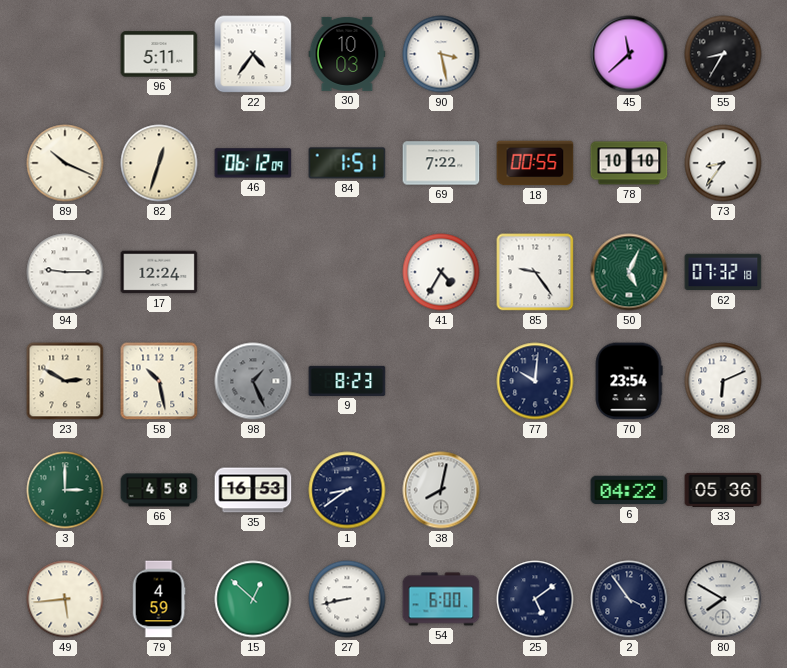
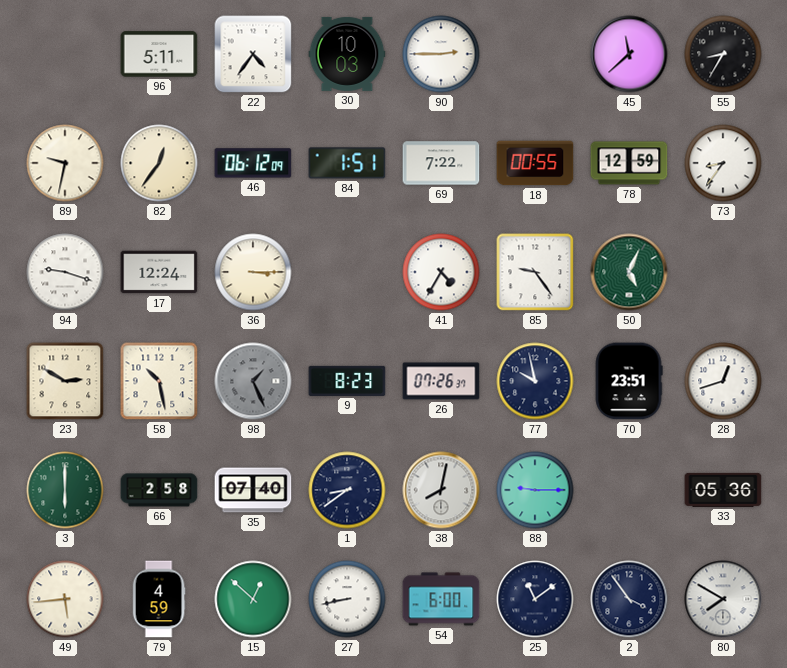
90: 3:28 -> 2:45
89: 10:19 -> 9:32
82: 12:33 -> 12:36
78: 10:10 -> 12:59
94: 9:15 -> 9:18
36: none -> 3:15
62: 07:32 -> none
26: none -> 07:26
77: 10:01 -> 9:58
70: 23:54 -> 23:51
28: 6:11 -> 12:42
3: 3:00 -> 6:00
66: 4:58 -> 2:58
35: 16:53 -> 07:40
88: none -> 9:15
6: 04:22 -> none
25: 5:09 -> 11:09
